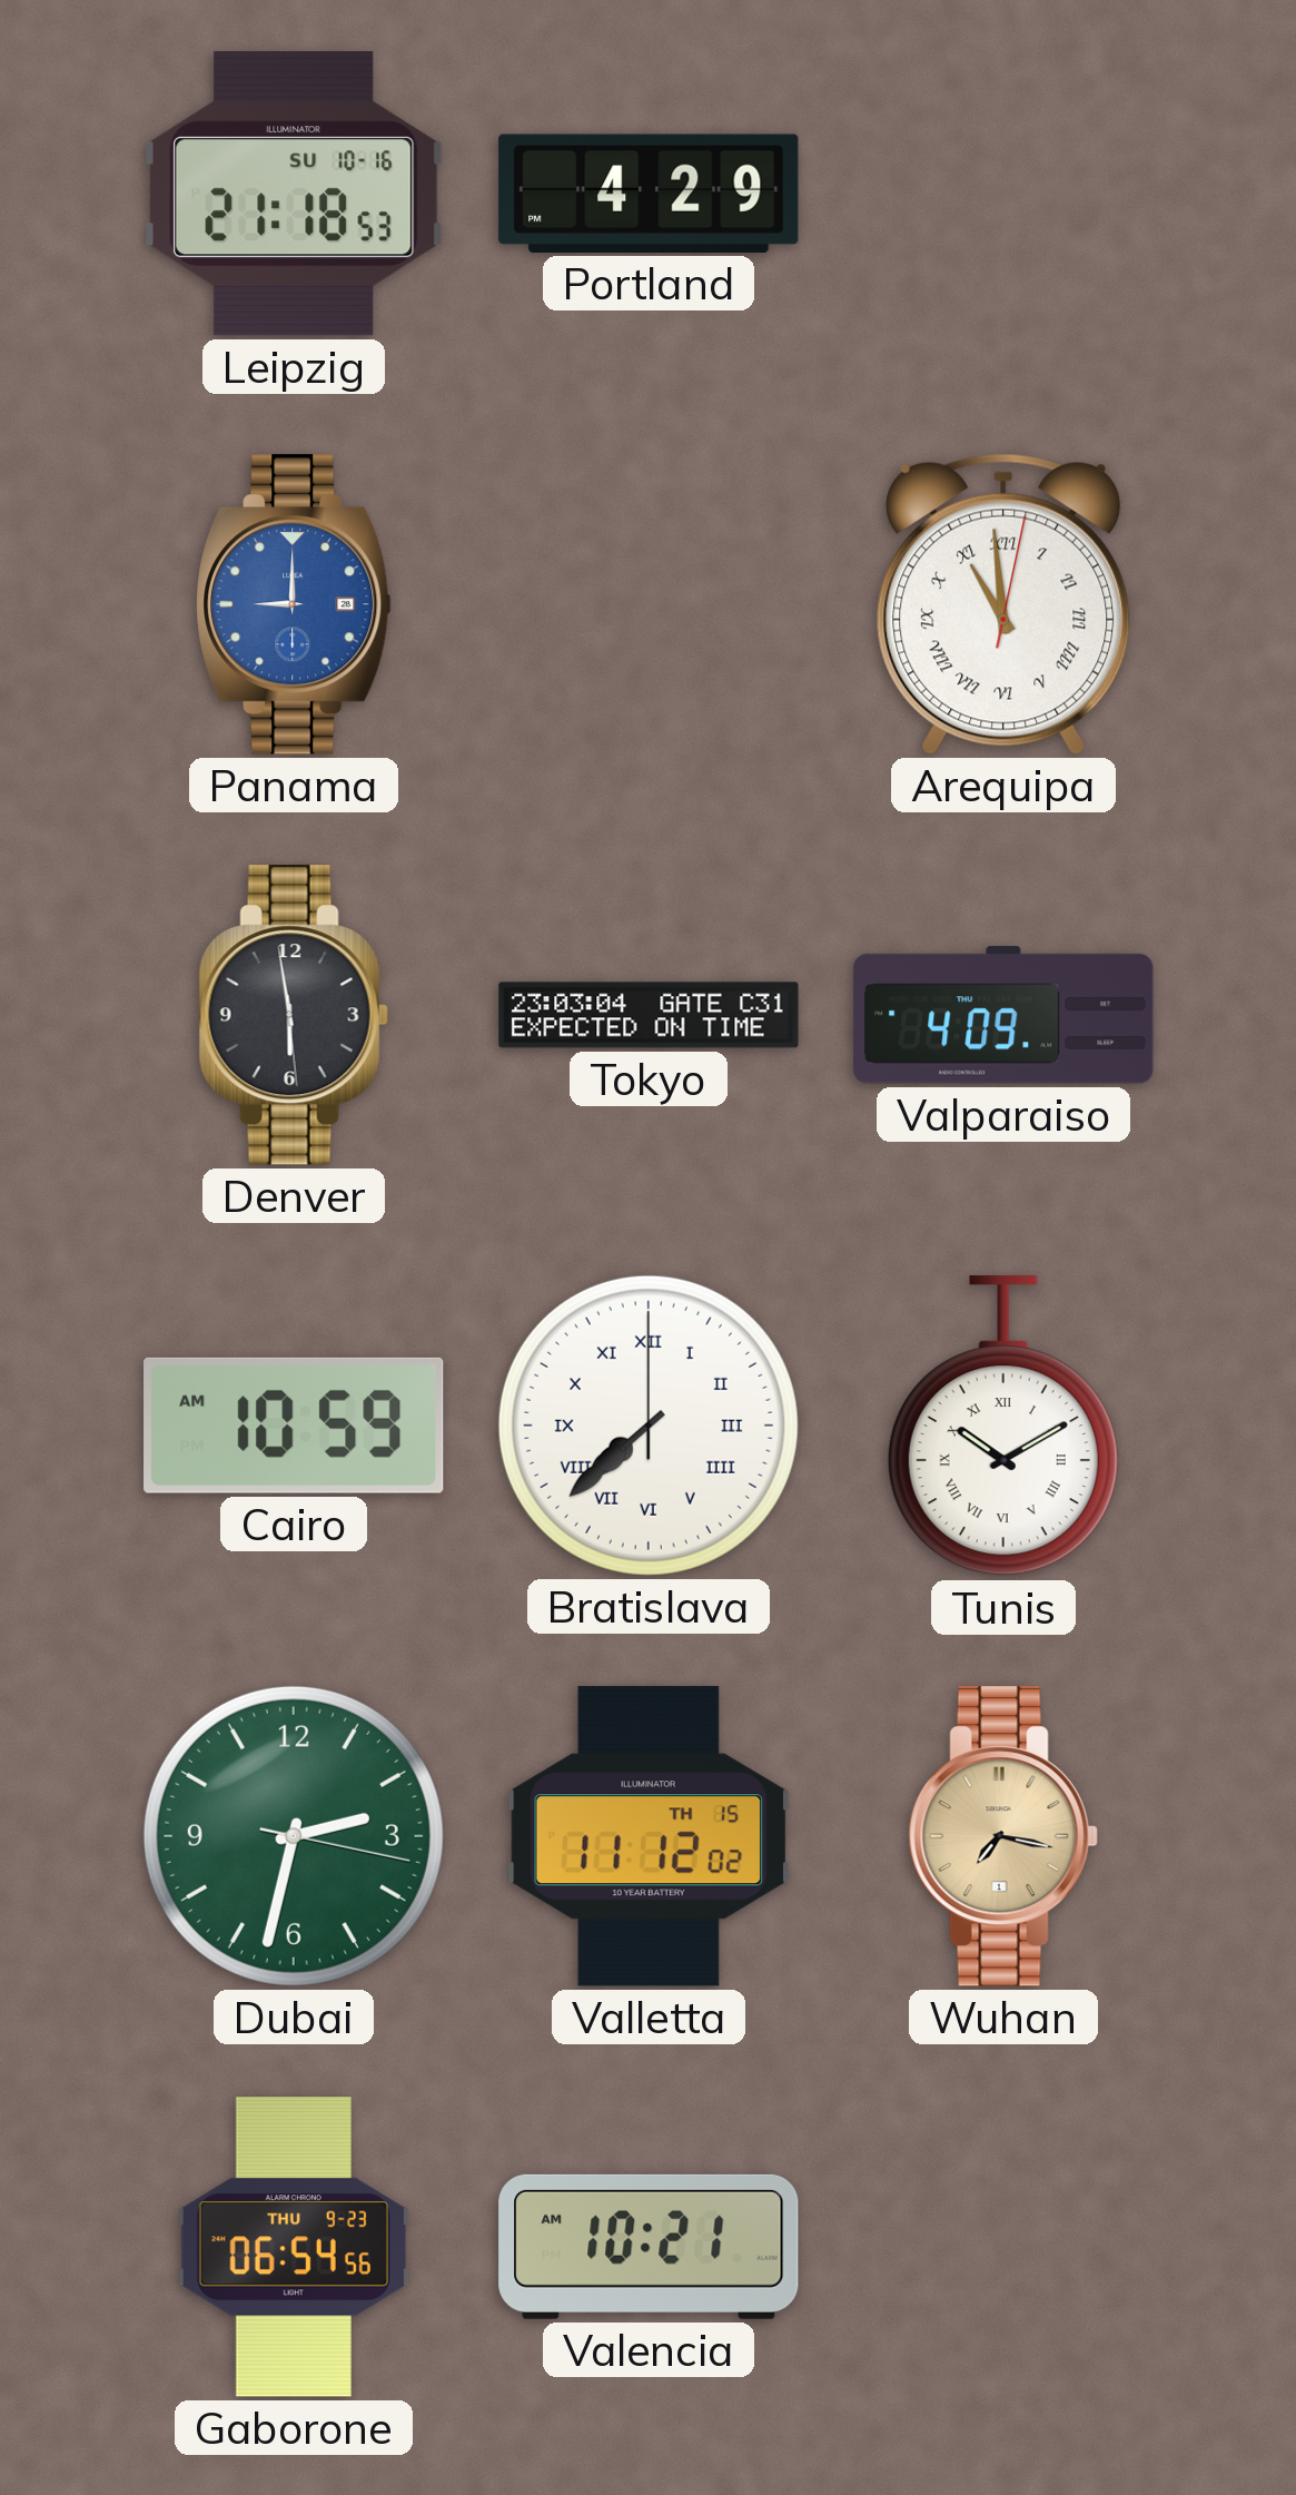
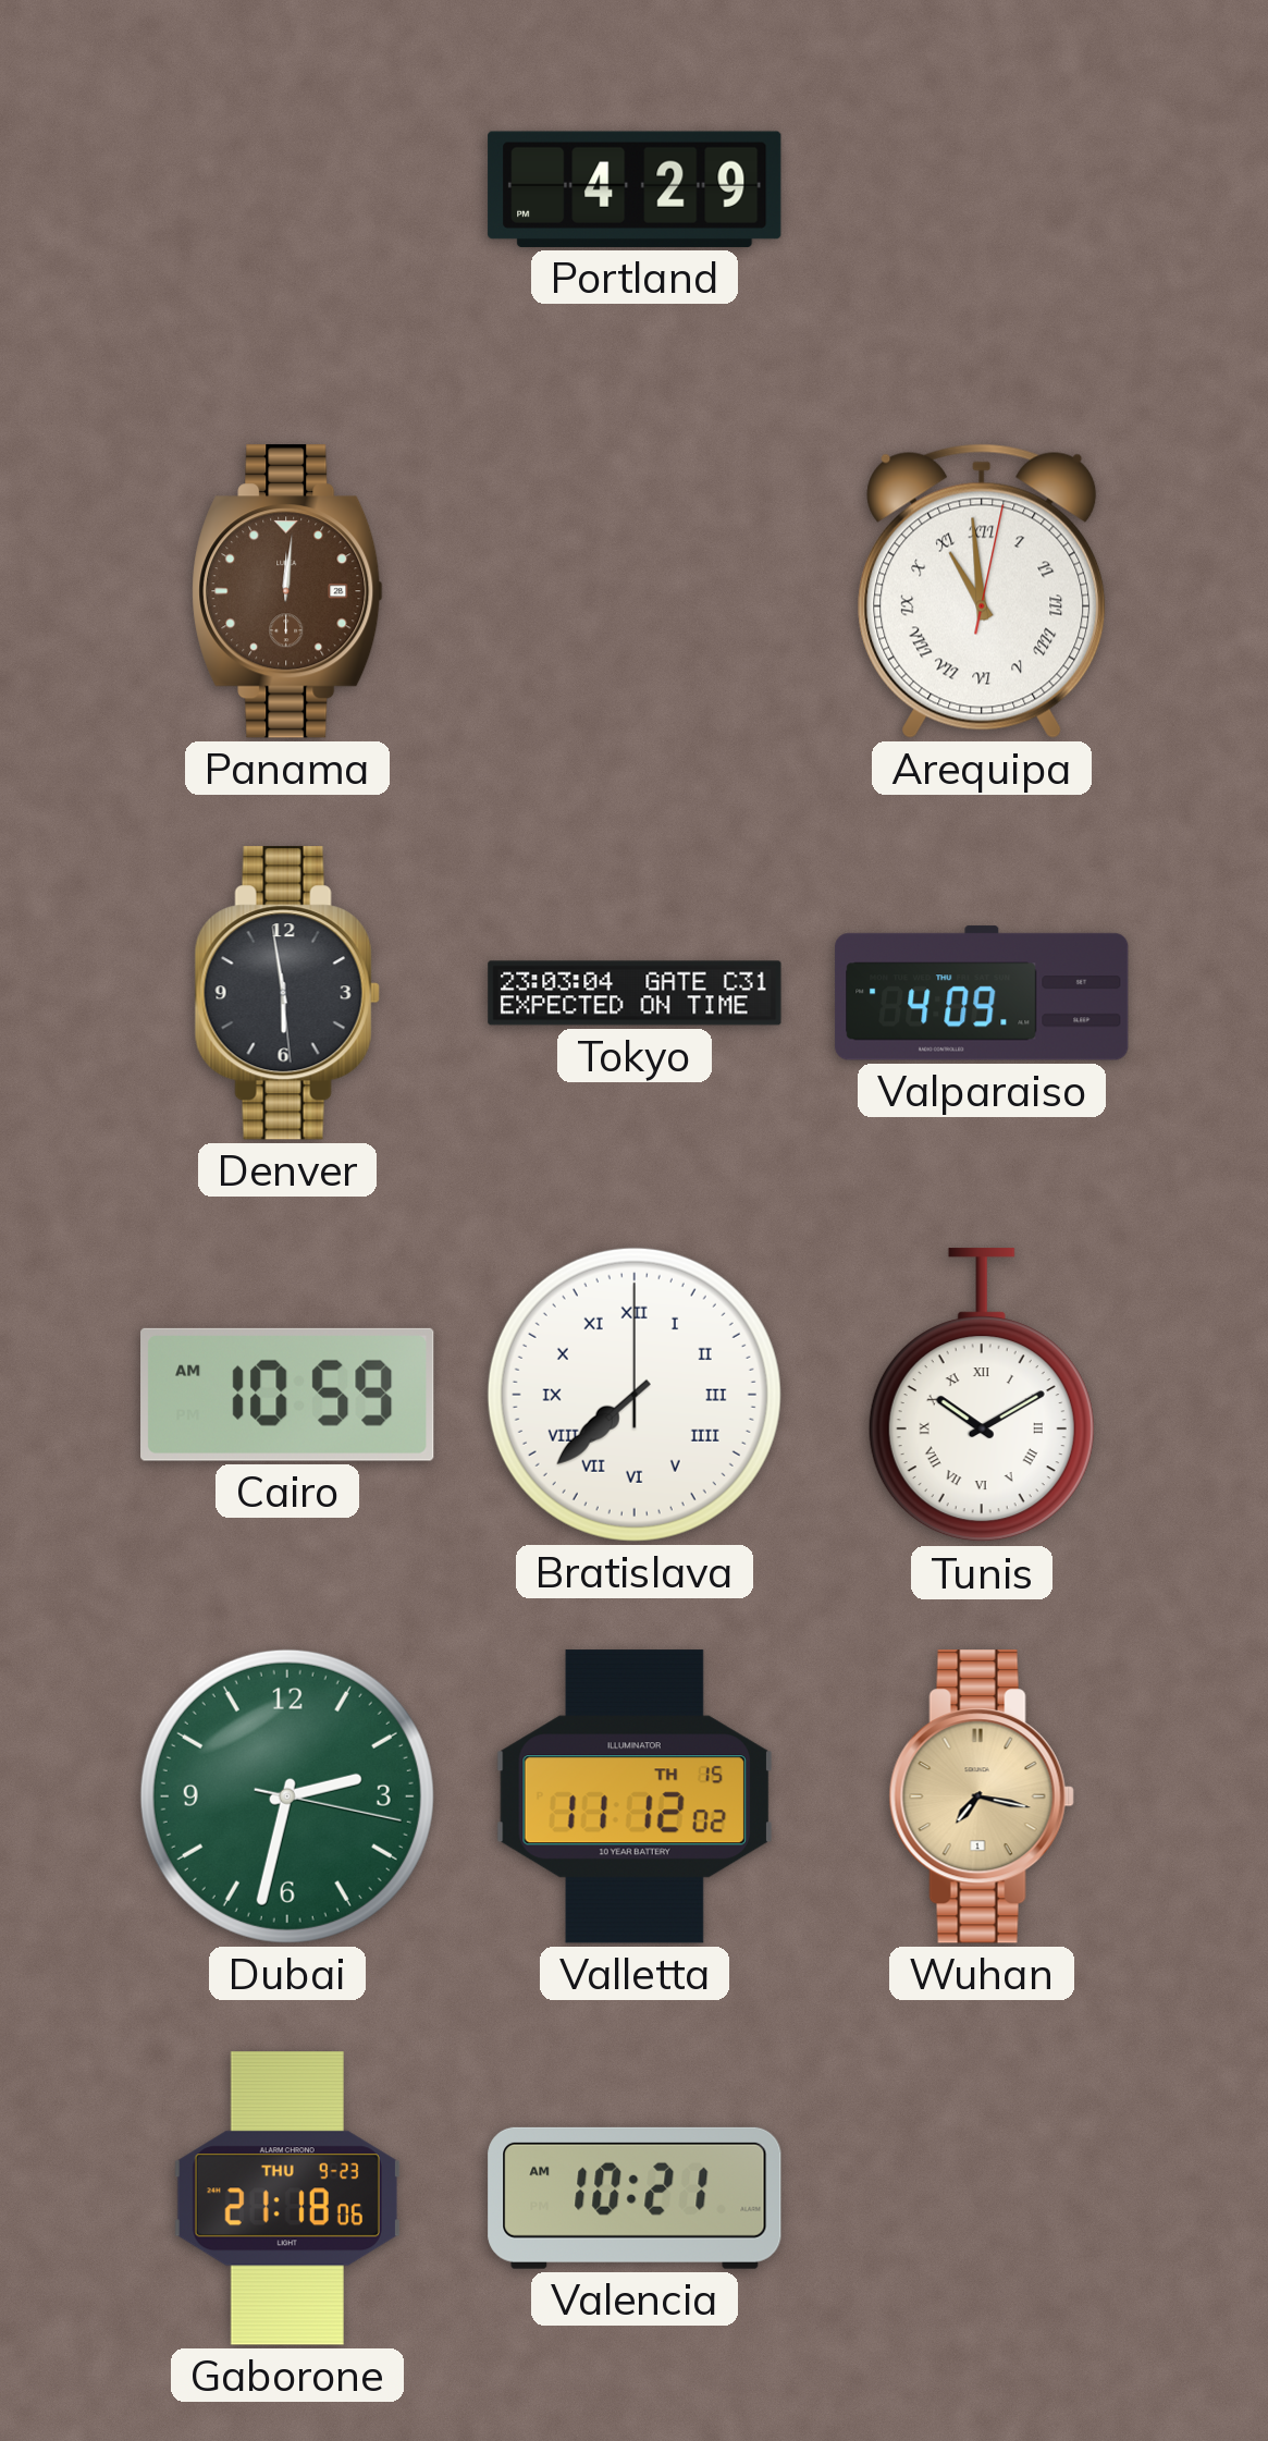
Leipzig: 21:18 -> none
Panama: 9:00 -> 12:01
Panama dial: blue -> brown
Gaborone: 06:54 -> 21:18
